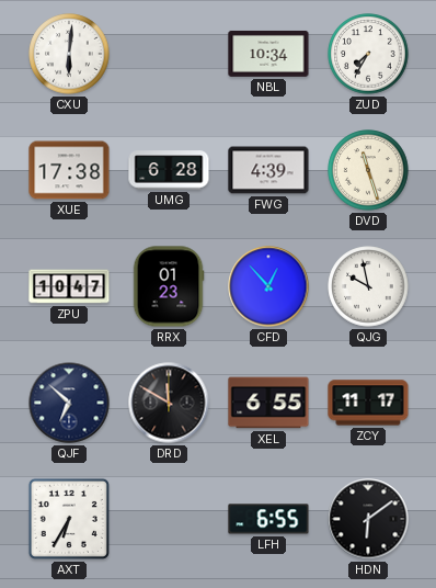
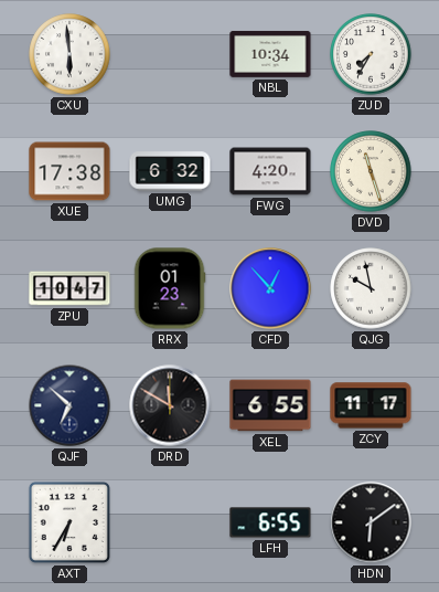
CXU: 6:01 -> 5:59
UMG: 6:28 -> 6:32
FWG: 4:39 -> 4:20
